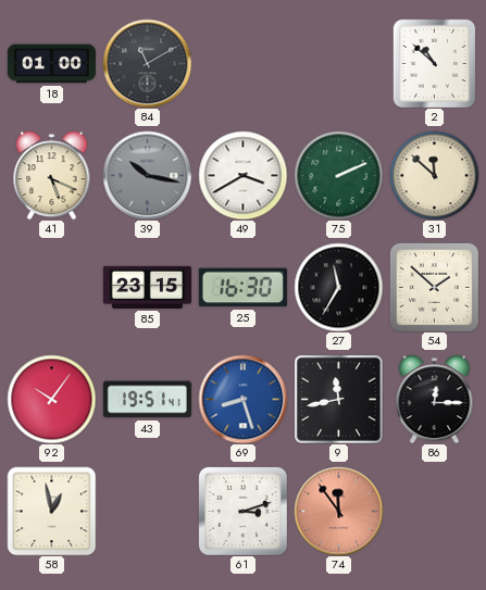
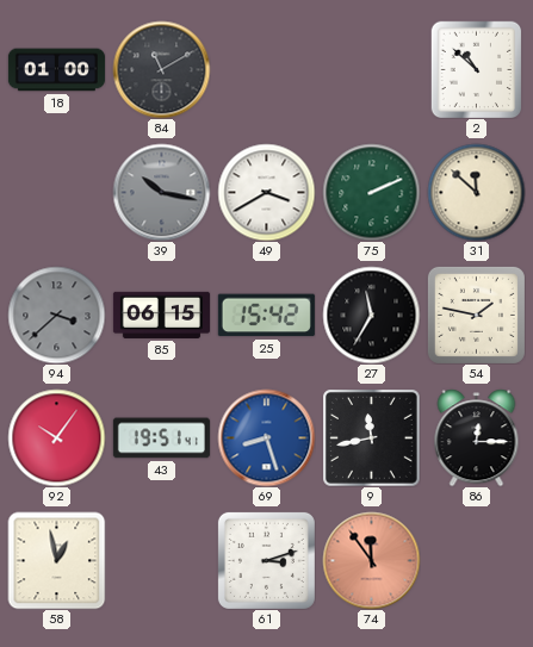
41: 5:19 -> none
94: none -> 3:38
85: 23:15 -> 06:15
25: 16:30 -> 15:42
54: 1:52 -> 1:47
